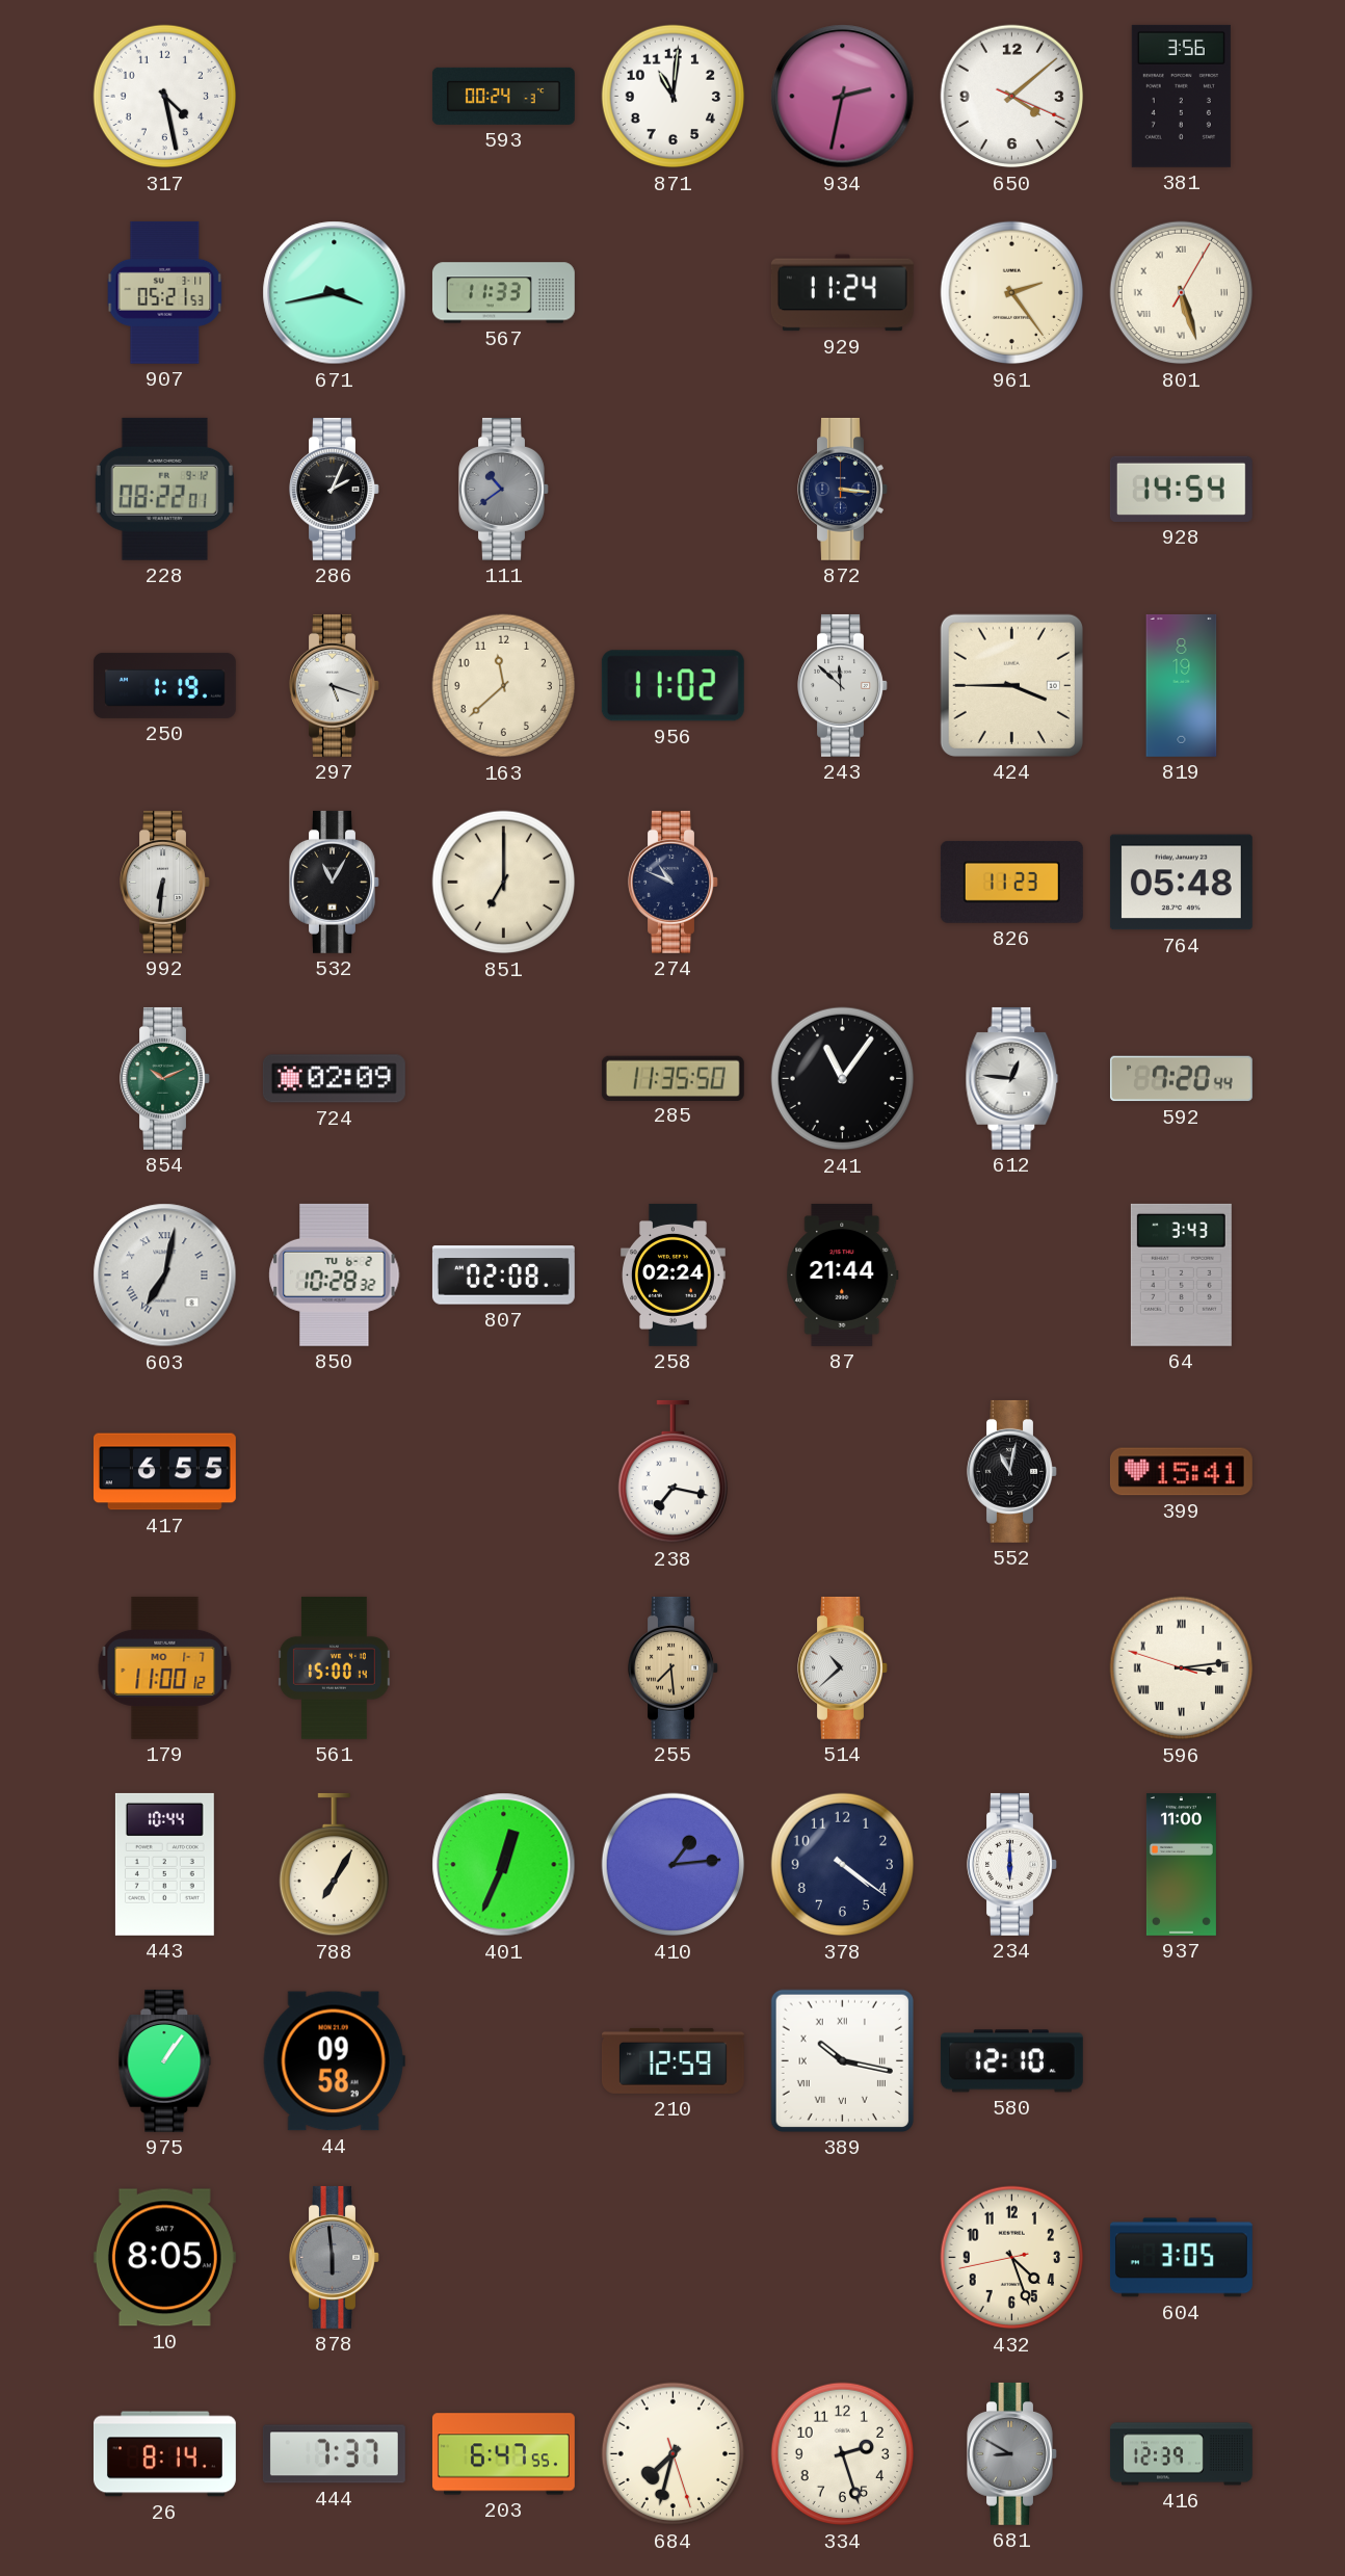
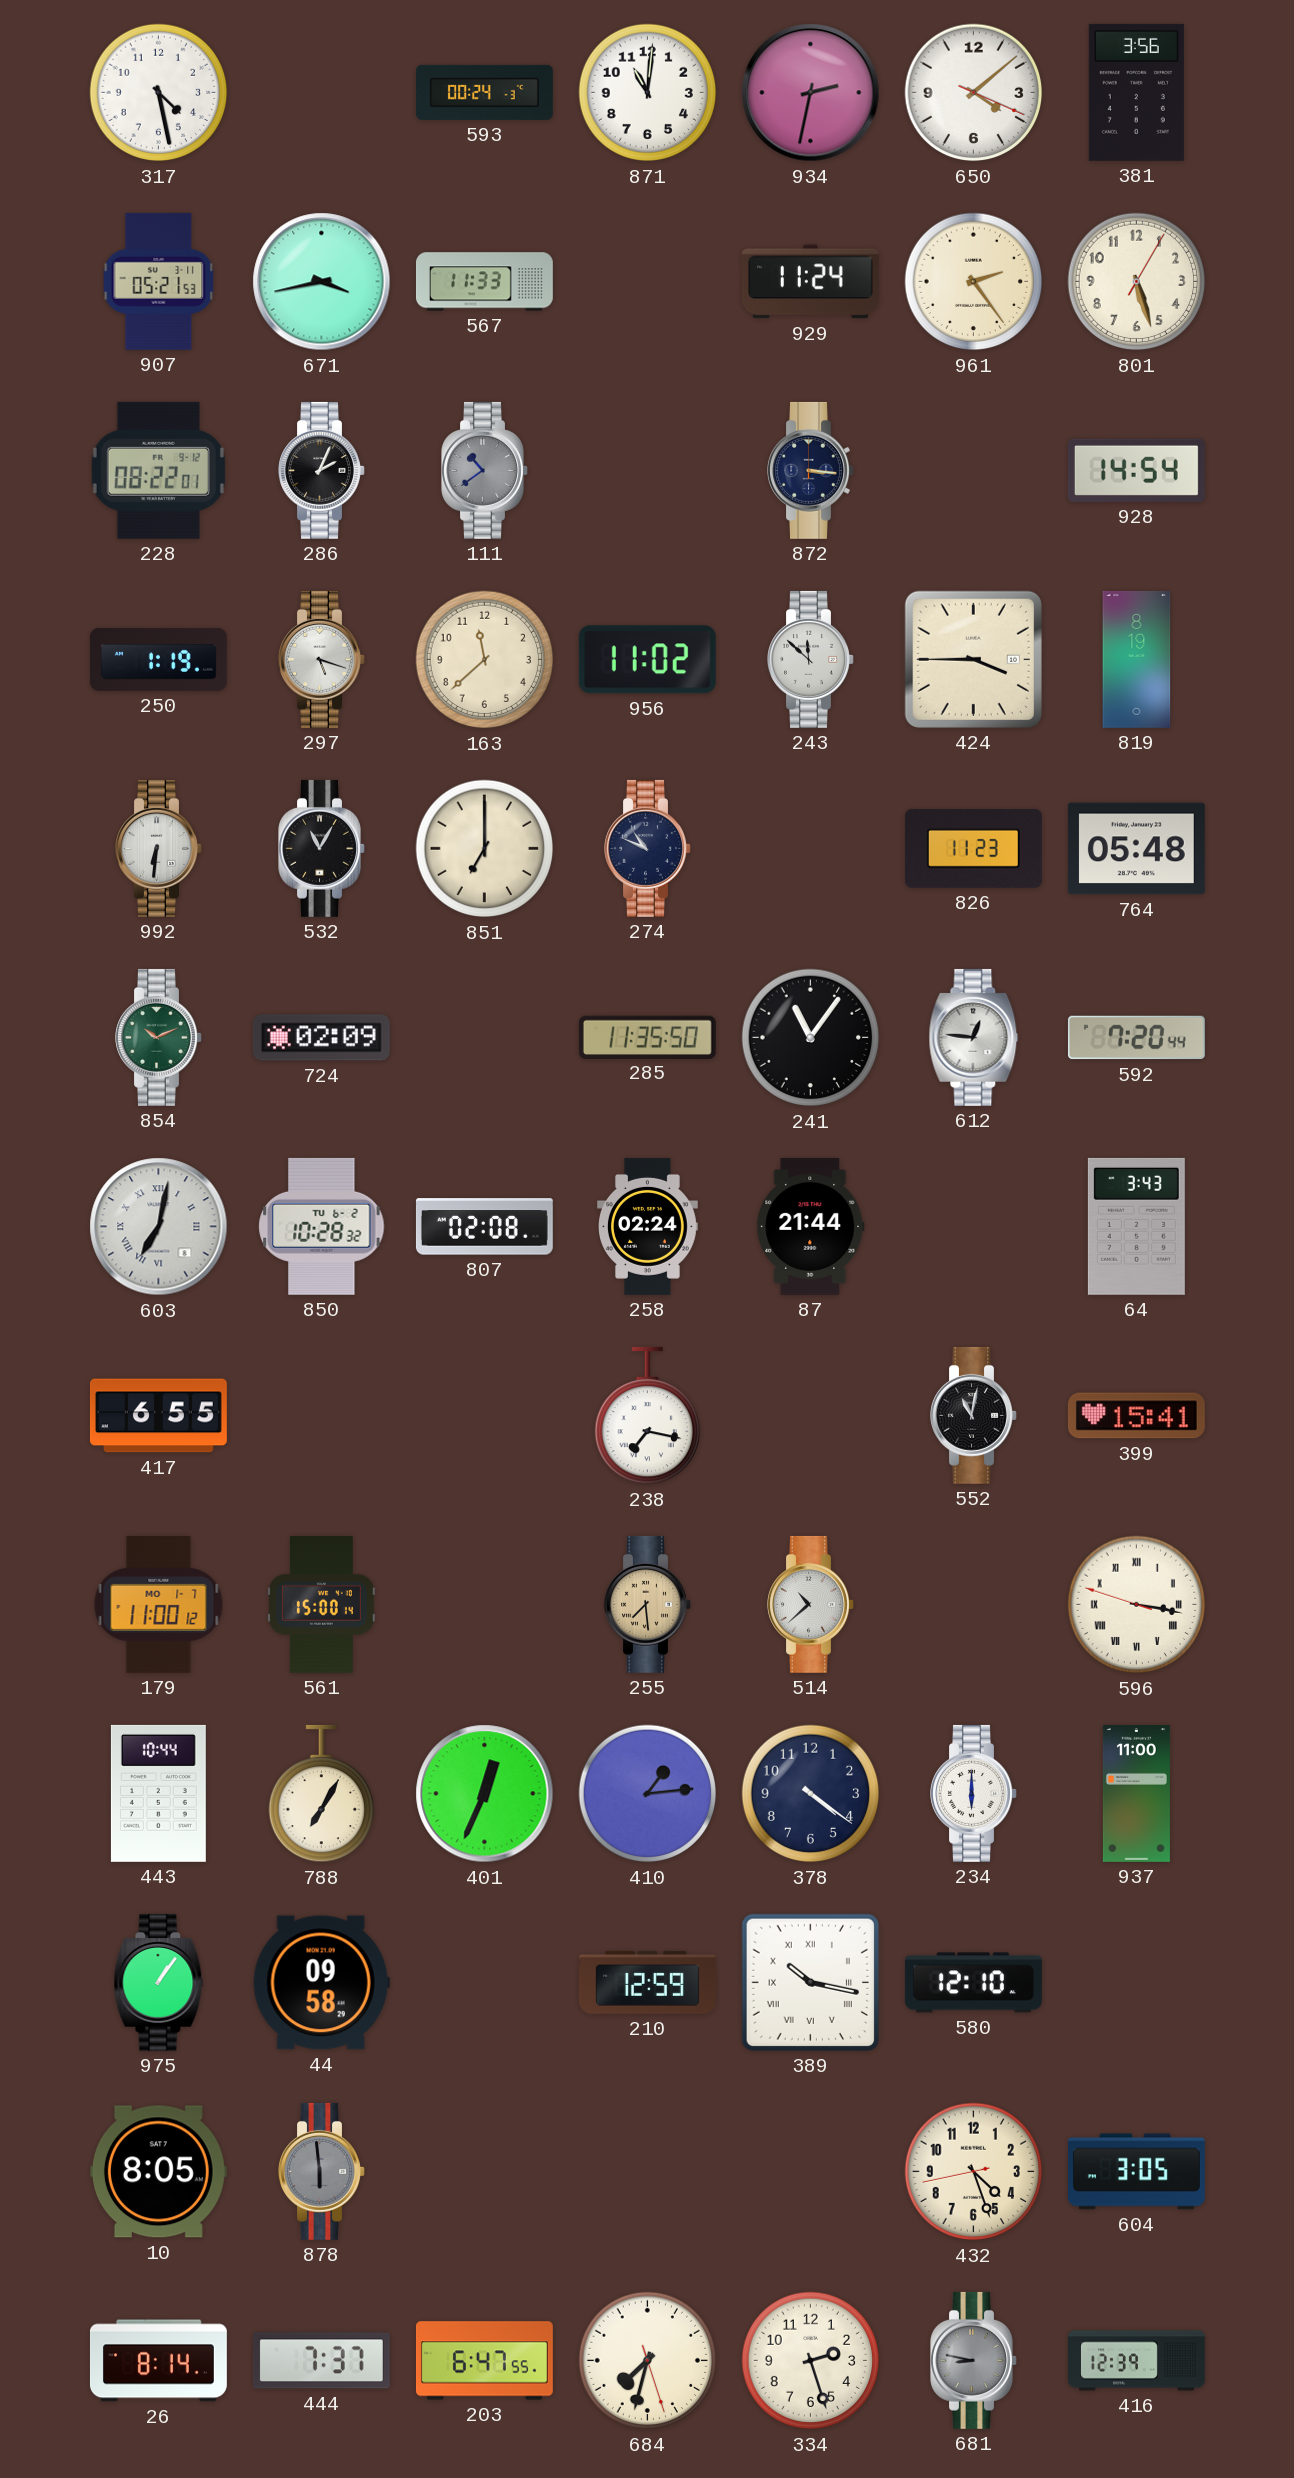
801 numerals: Roman -> Arabic
596: 3:13 -> 3:16
681: 8:50 -> 8:47
